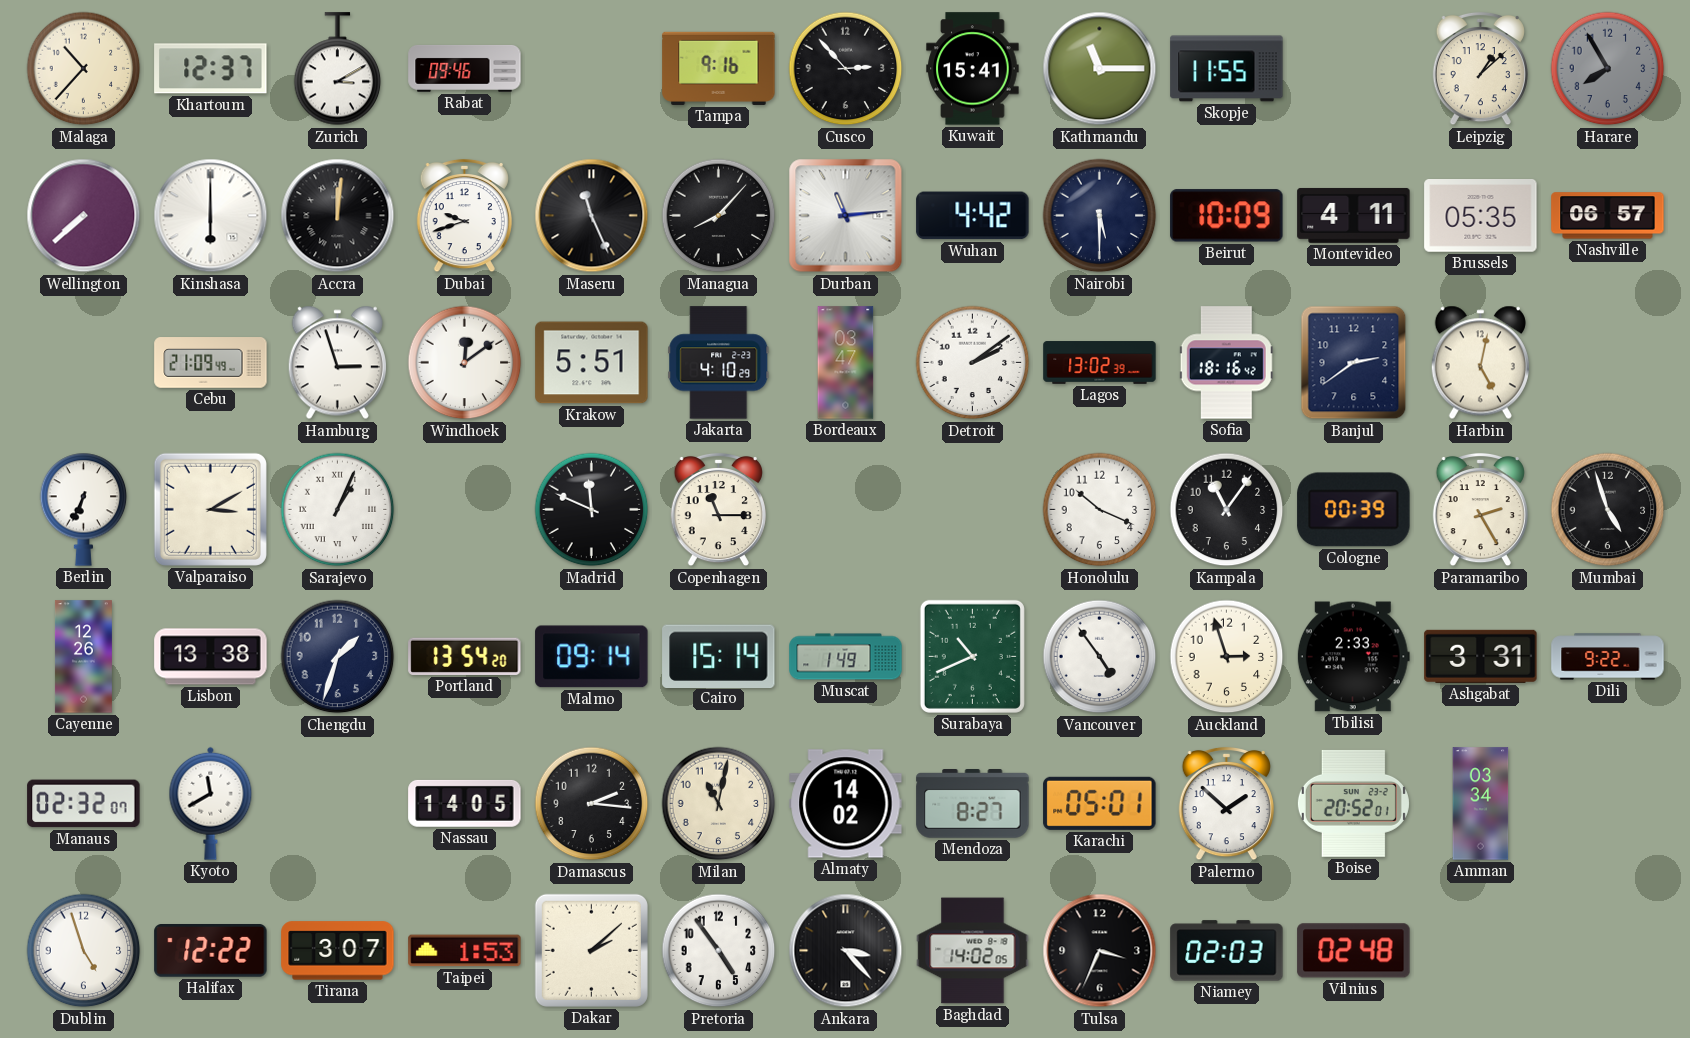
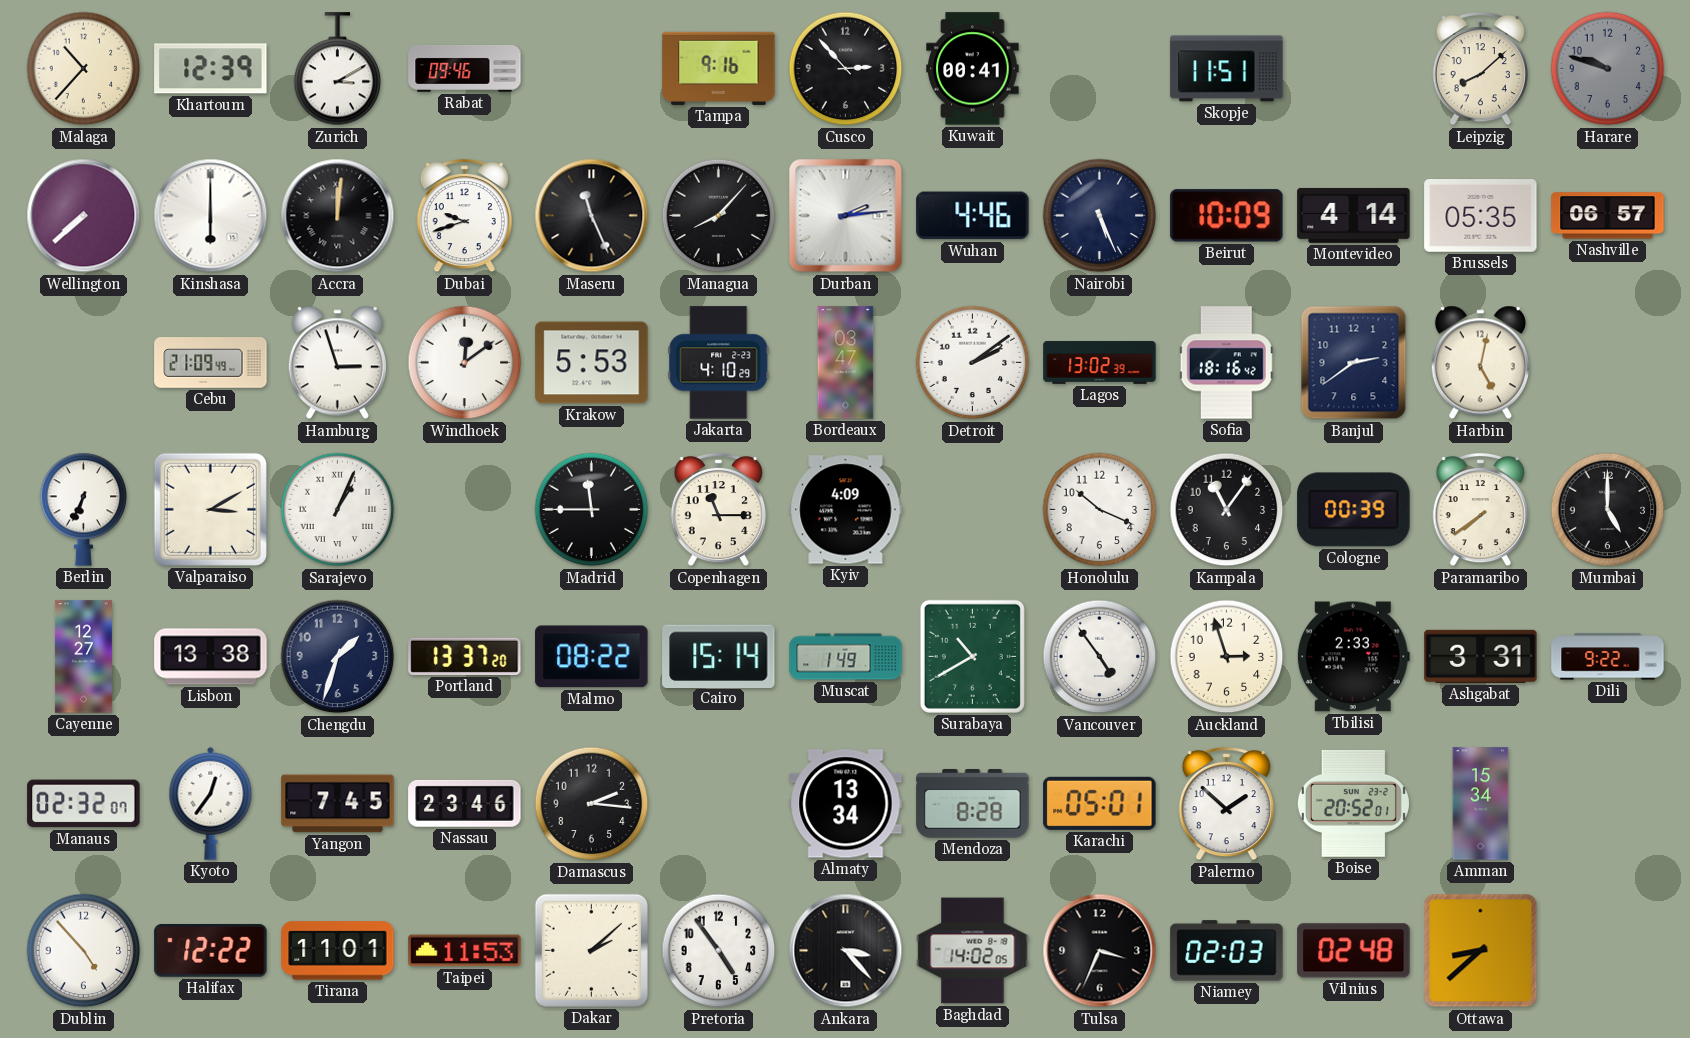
Khartoum: 12:37 -> 12:39
Kuwait: 15:41 -> 00:41
Kathmandu: 11:15 -> none
Skopje: 11:55 -> 11:51
Leipzig: 1:08 -> 8:08
Harare: 7:55 -> 9:48
Durban: 11:14 -> 2:14
Wuhan: 4:42 -> 4:46
Nairobi: 5:30 -> 5:26
Montevideo: 4:11 -> 4:14
Krakow: 5:51 -> 5:53
Madrid: 11:49 -> 11:45
Kyiv: none -> 4:09
Paramaribo: 2:25 -> 7:39
Mumbai: 4:57 -> 5:00
Cayenne: 12:26 -> 12:27
Portland: 13:54 -> 13:37
Malmo: 09:14 -> 08:22
Surabaya: 10:41 -> 10:40
Kyoto: 11:40 -> 12:36
Yangon: none -> 7:45
Nassau: 14:05 -> 23:46
Milan: 11:02 -> none
Almaty: 14:02 -> 13:34
Mendoza: 8:27 -> 8:28
Amman: 03:34 -> 15:34
Dublin: 4:57 -> 4:53
Tirana: 3:07 -> 11:01
Taipei: 1:53 -> 11:53
Ottawa: none -> 8:38
